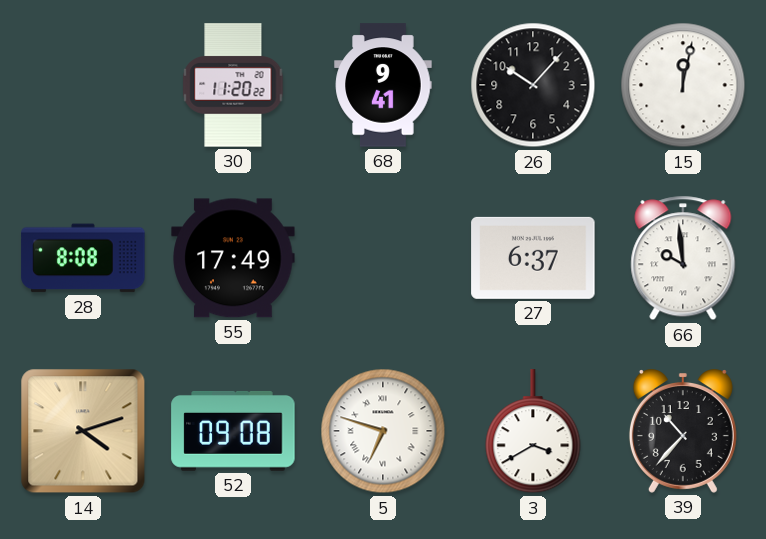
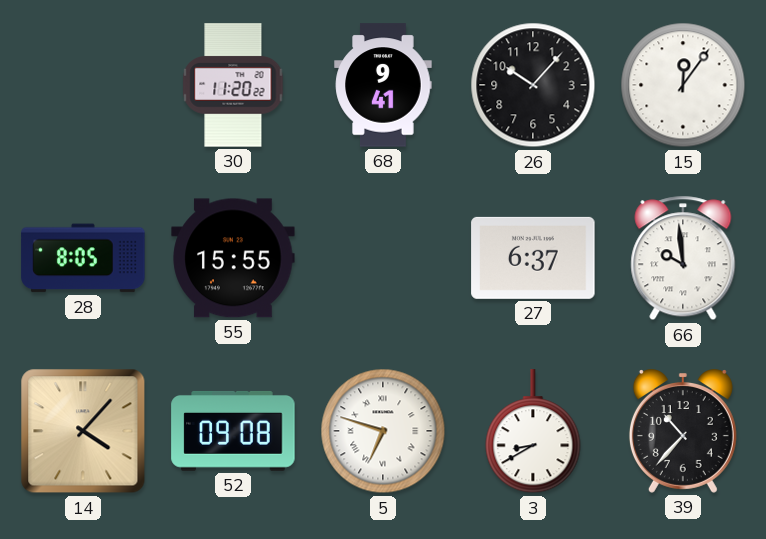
15: 12:02 -> 12:06
28: 8:08 -> 8:05
55: 17:49 -> 15:55
14: 4:12 -> 4:07
3: 3:40 -> 8:40
